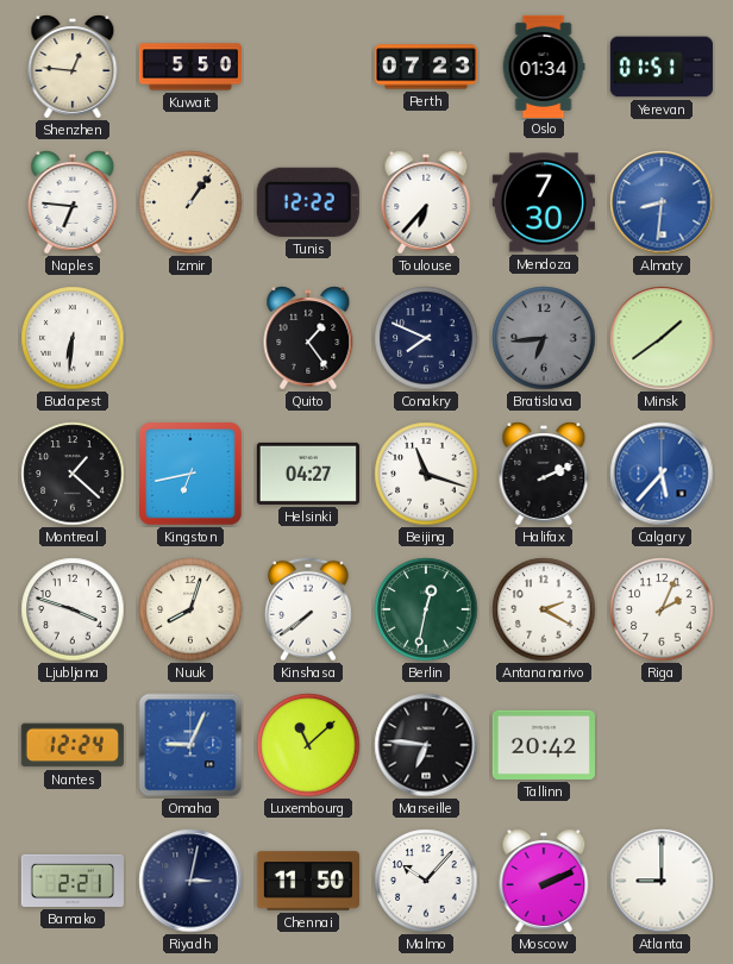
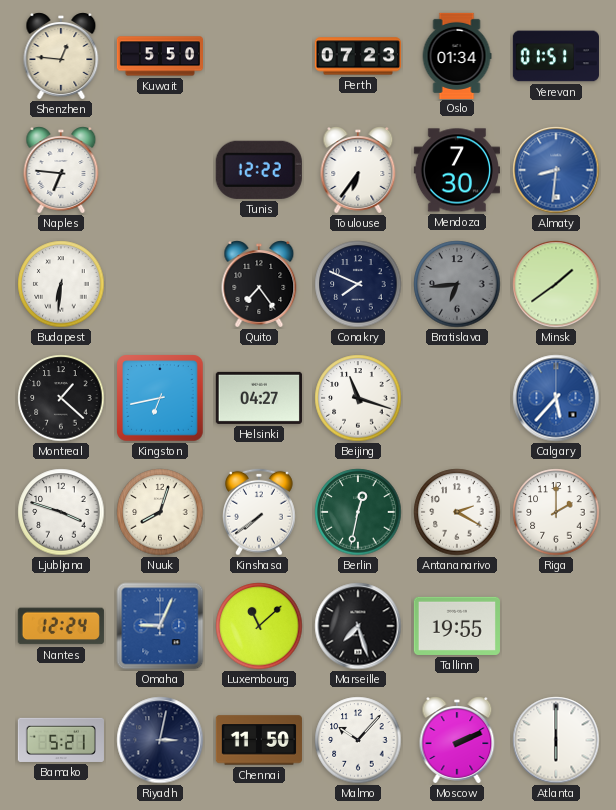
Izmir: 1:06 -> none
Toulouse: 6:37 -> 6:36
Quito: 1:24 -> 7:24
Halifax: 2:11 -> none
Riga: 2:04 -> 2:00
Marseille: 6:46 -> 7:27
Tallinn: 20:42 -> 19:55
Bamako: 2:21 -> 5:21
Atlanta: 9:00 -> 6:00
